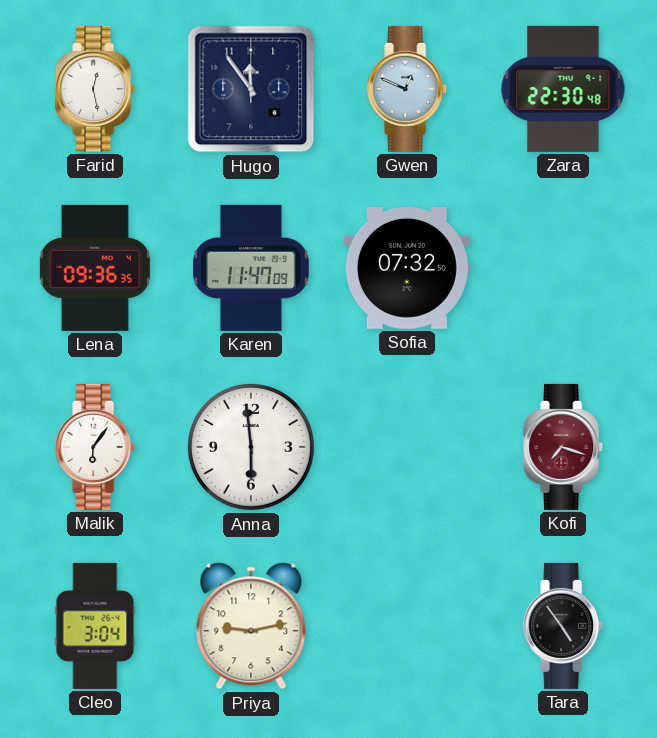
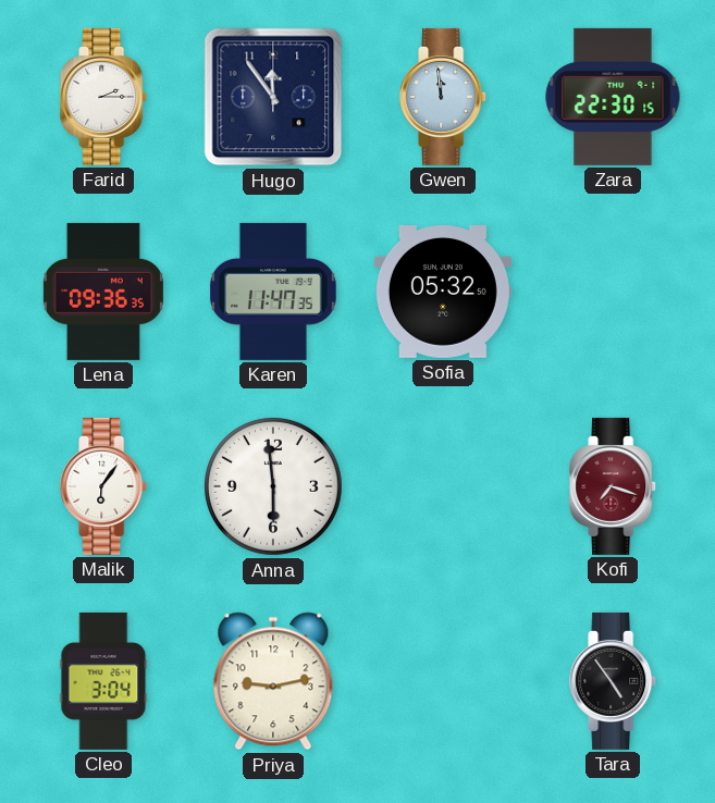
Farid: 12:28 -> 2:15
Gwen: 12:49 -> 11:59
Zara: 22:30:48 -> 22:30:15
Karen: 11:47:09 -> 11:47:35
Sofia: 07:32 -> 05:32
